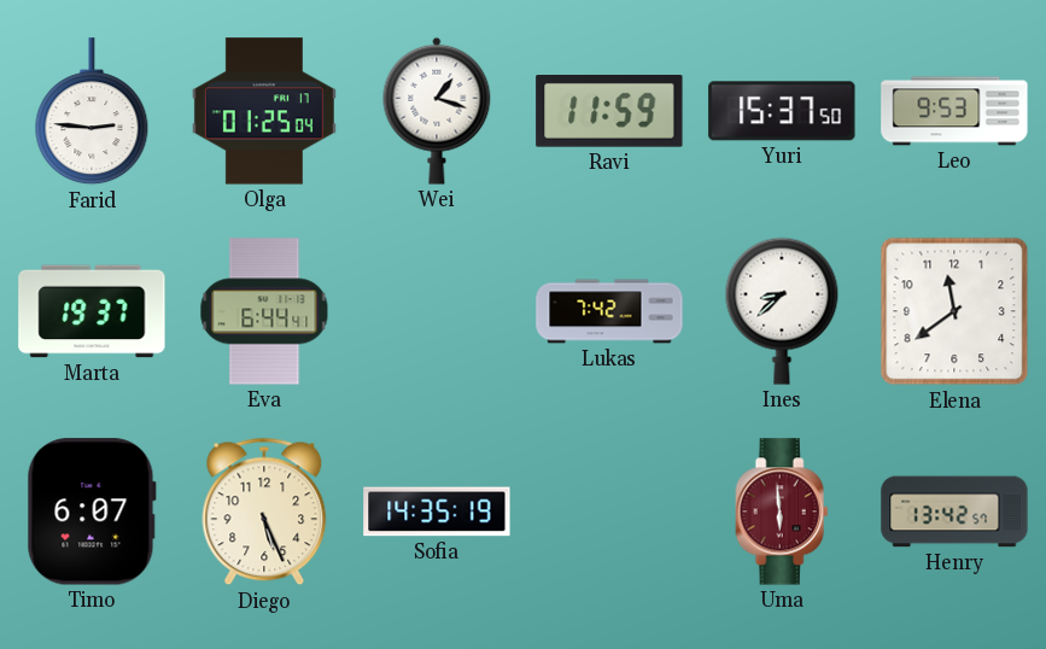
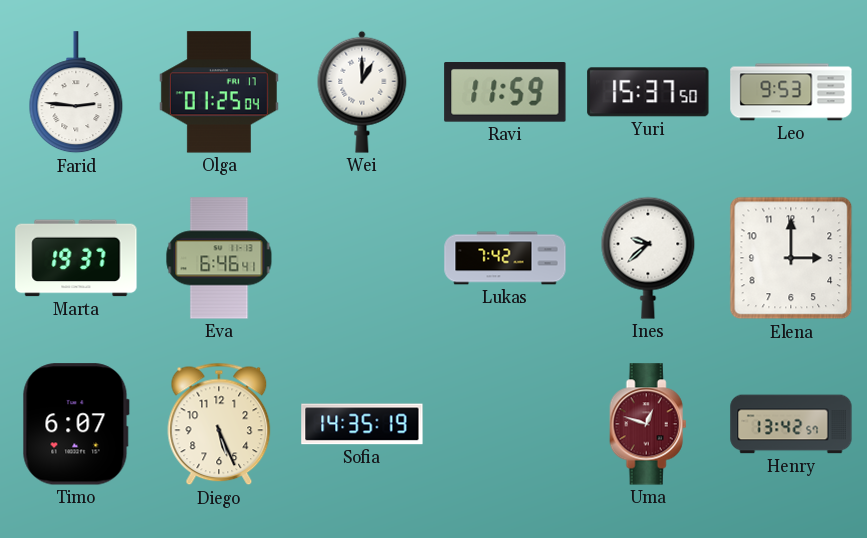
Wei: 1:18 -> 1:00
Eva: 6:44 -> 6:46
Ines: 8:38 -> 9:38
Elena: 11:39 -> 3:00
Uma: 5:59 -> 12:48
